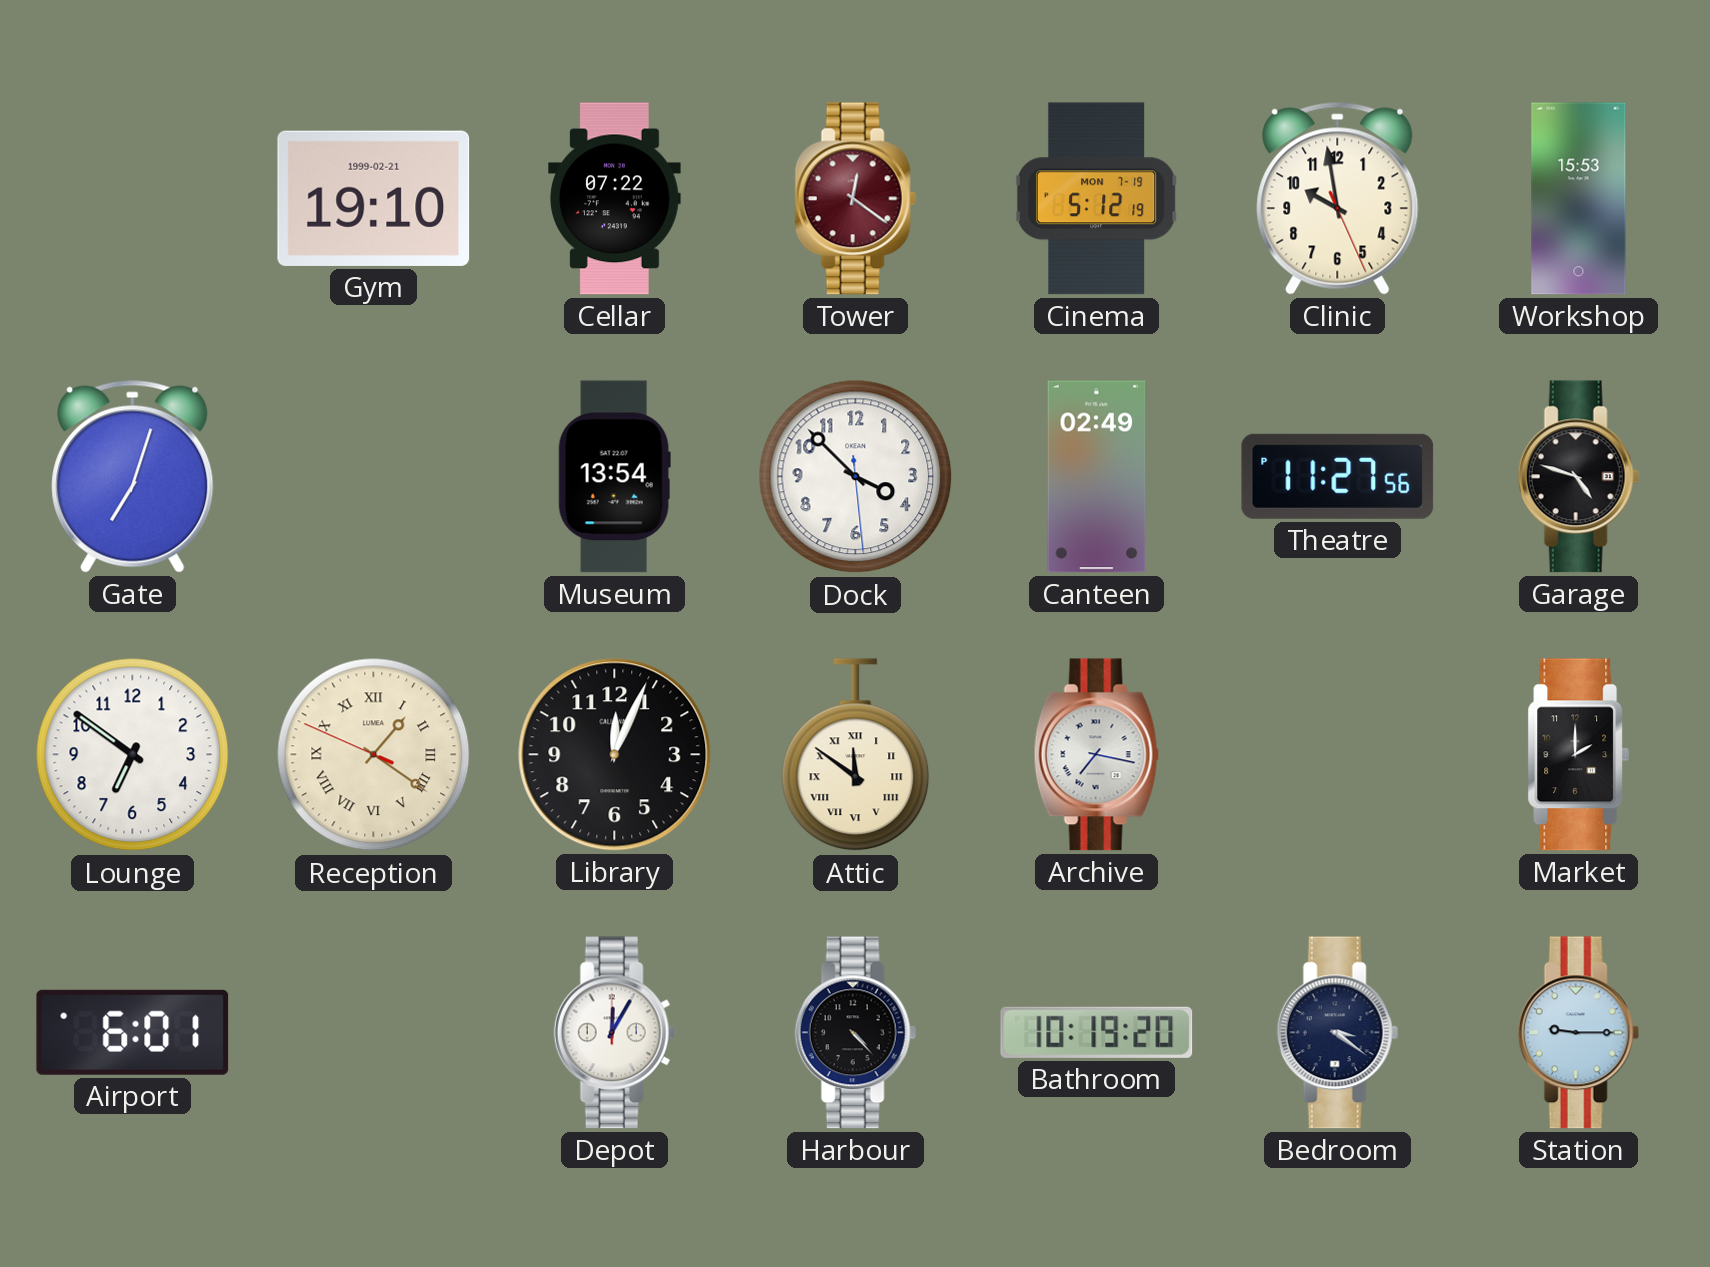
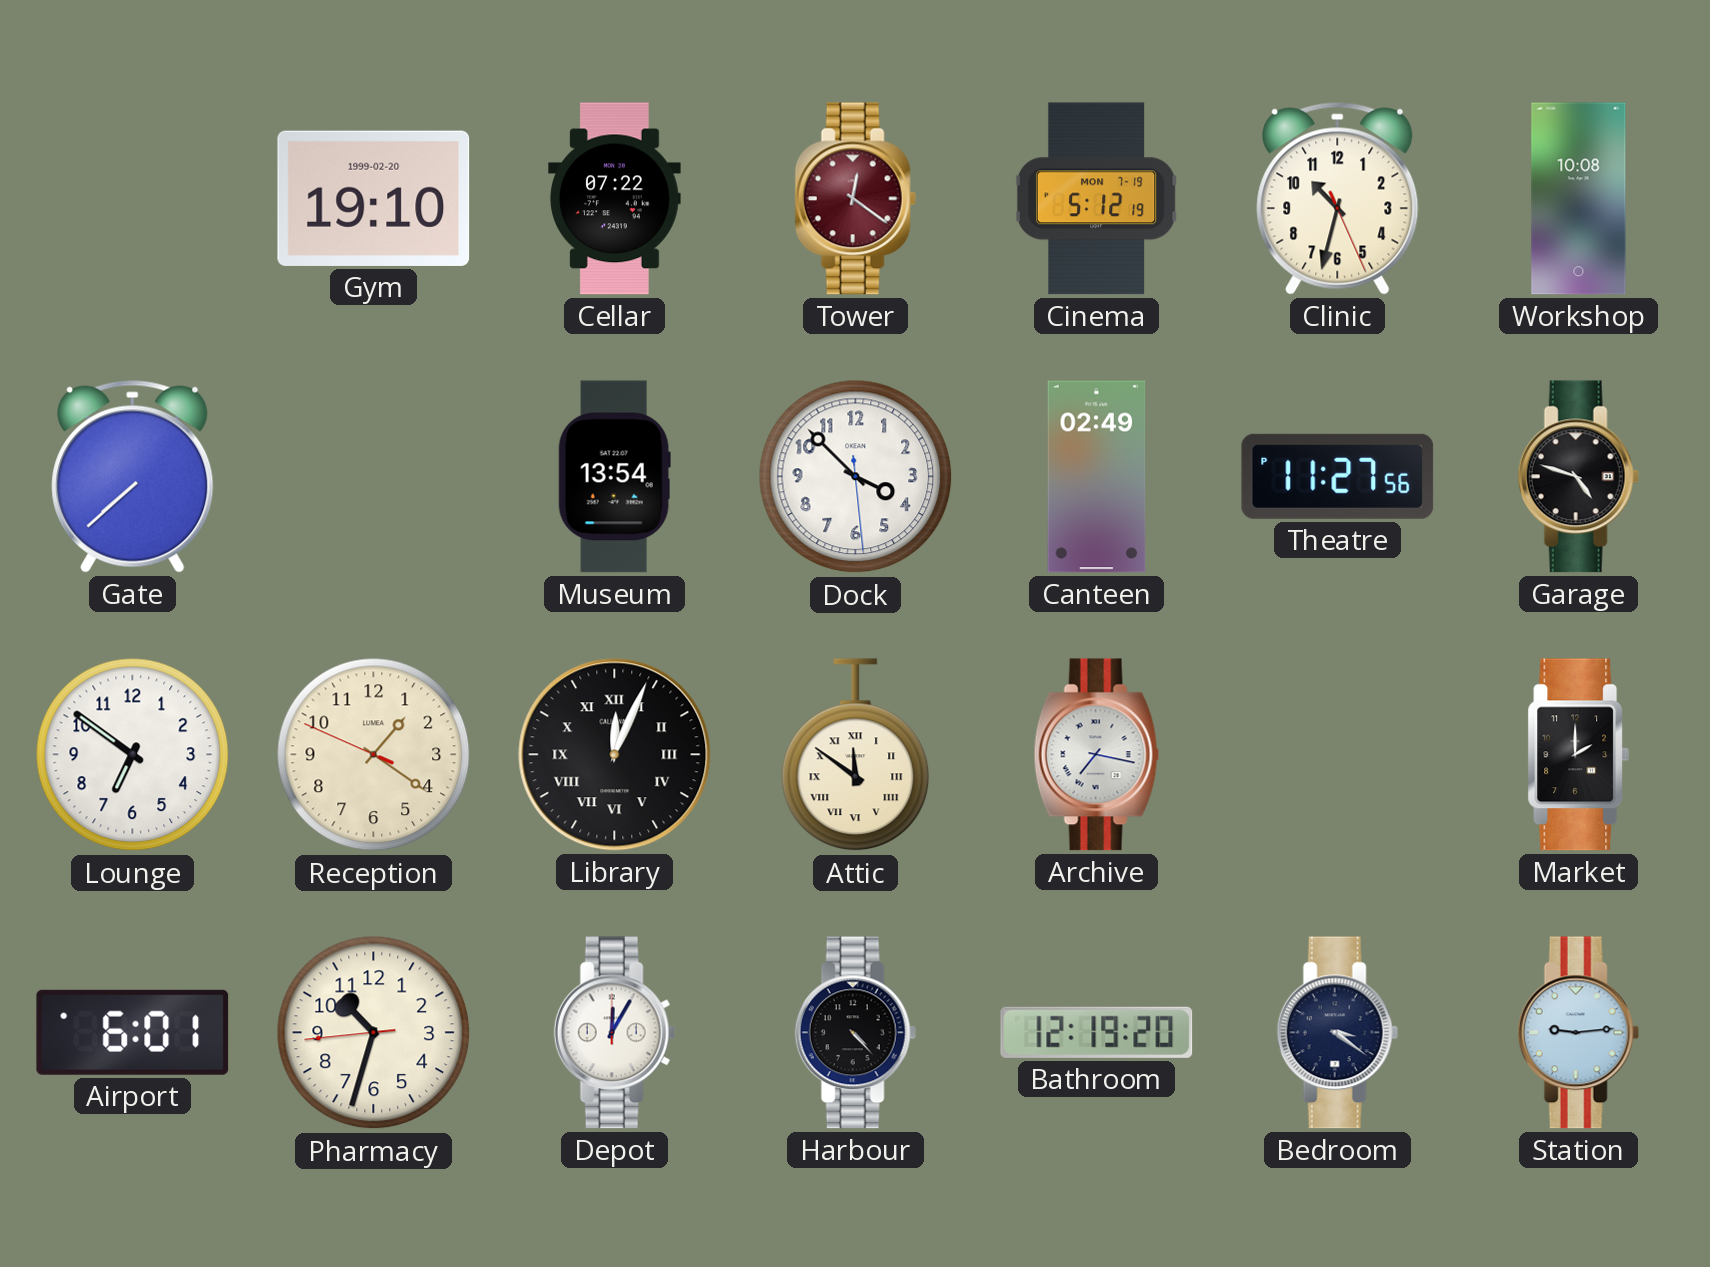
Gym date: 1999-02-21 -> 1999-02-20
Clinic: 9:58 -> 10:32
Workshop: 15:53 -> 10:08
Gate: 7:03 -> 7:38
Reception numerals: Roman -> Arabic
Library numerals: Arabic -> Roman
Pharmacy: none -> 10:32
Bathroom: 10:19 -> 12:19
Station: 9:15 -> 9:14
